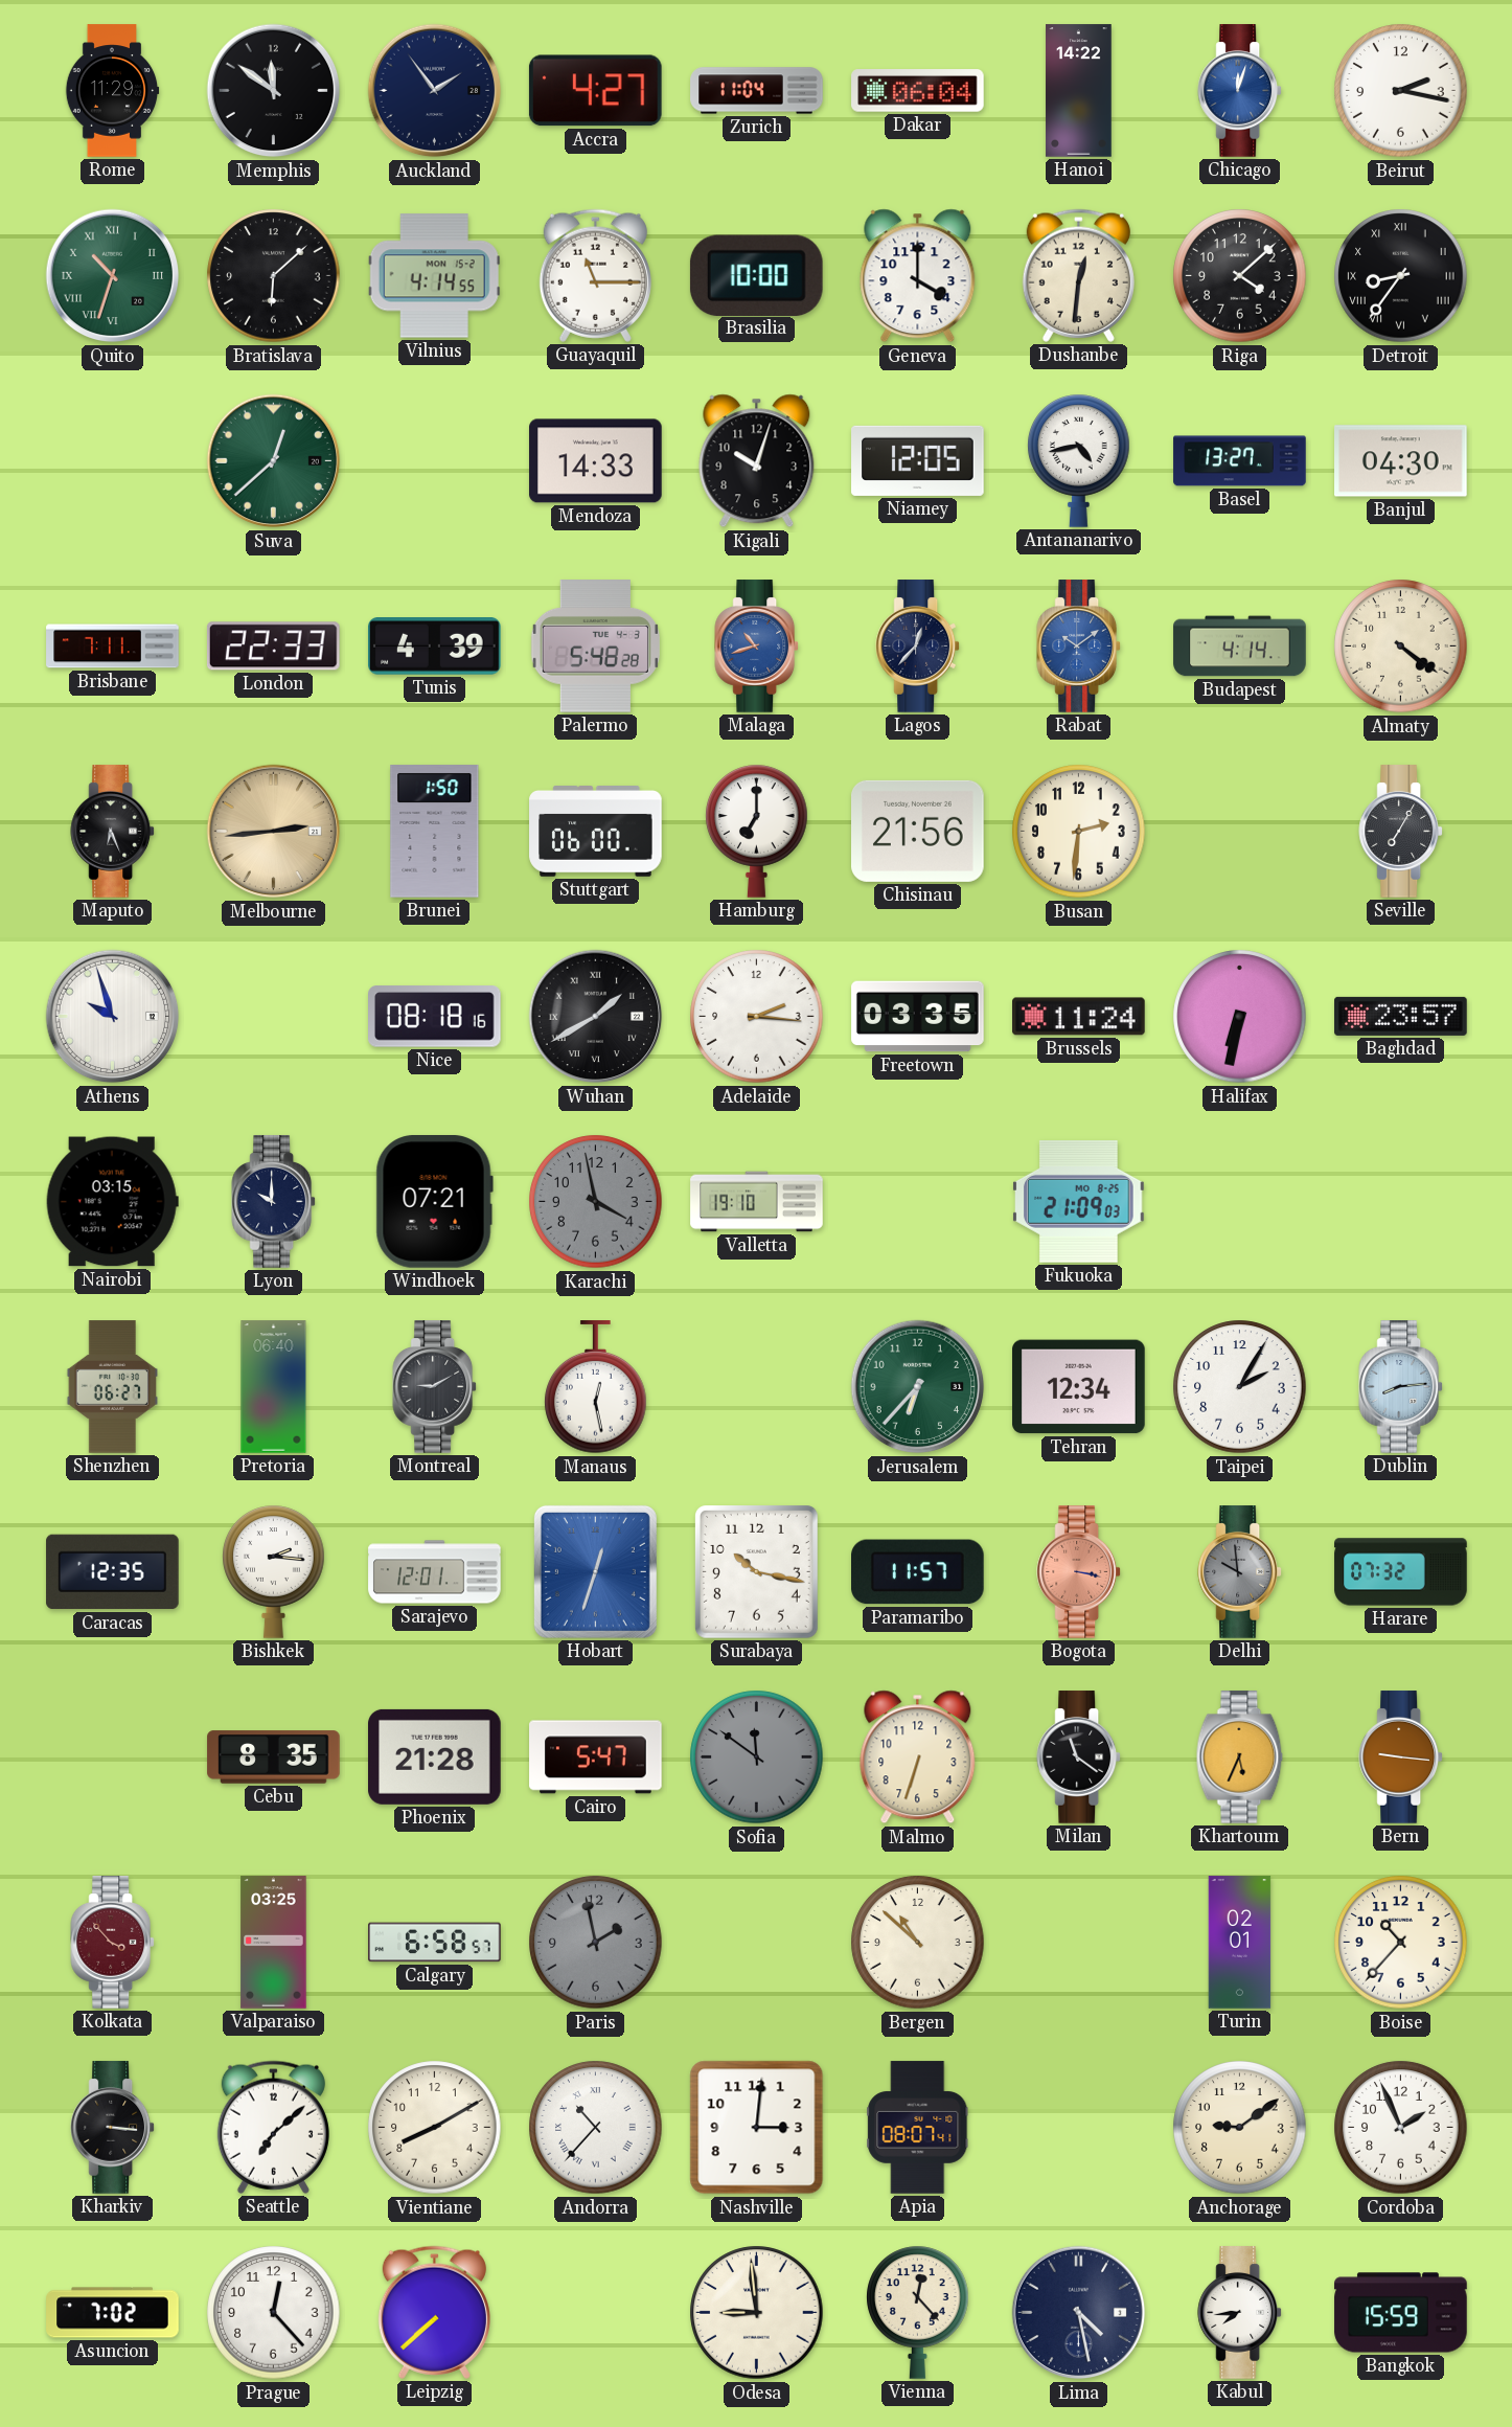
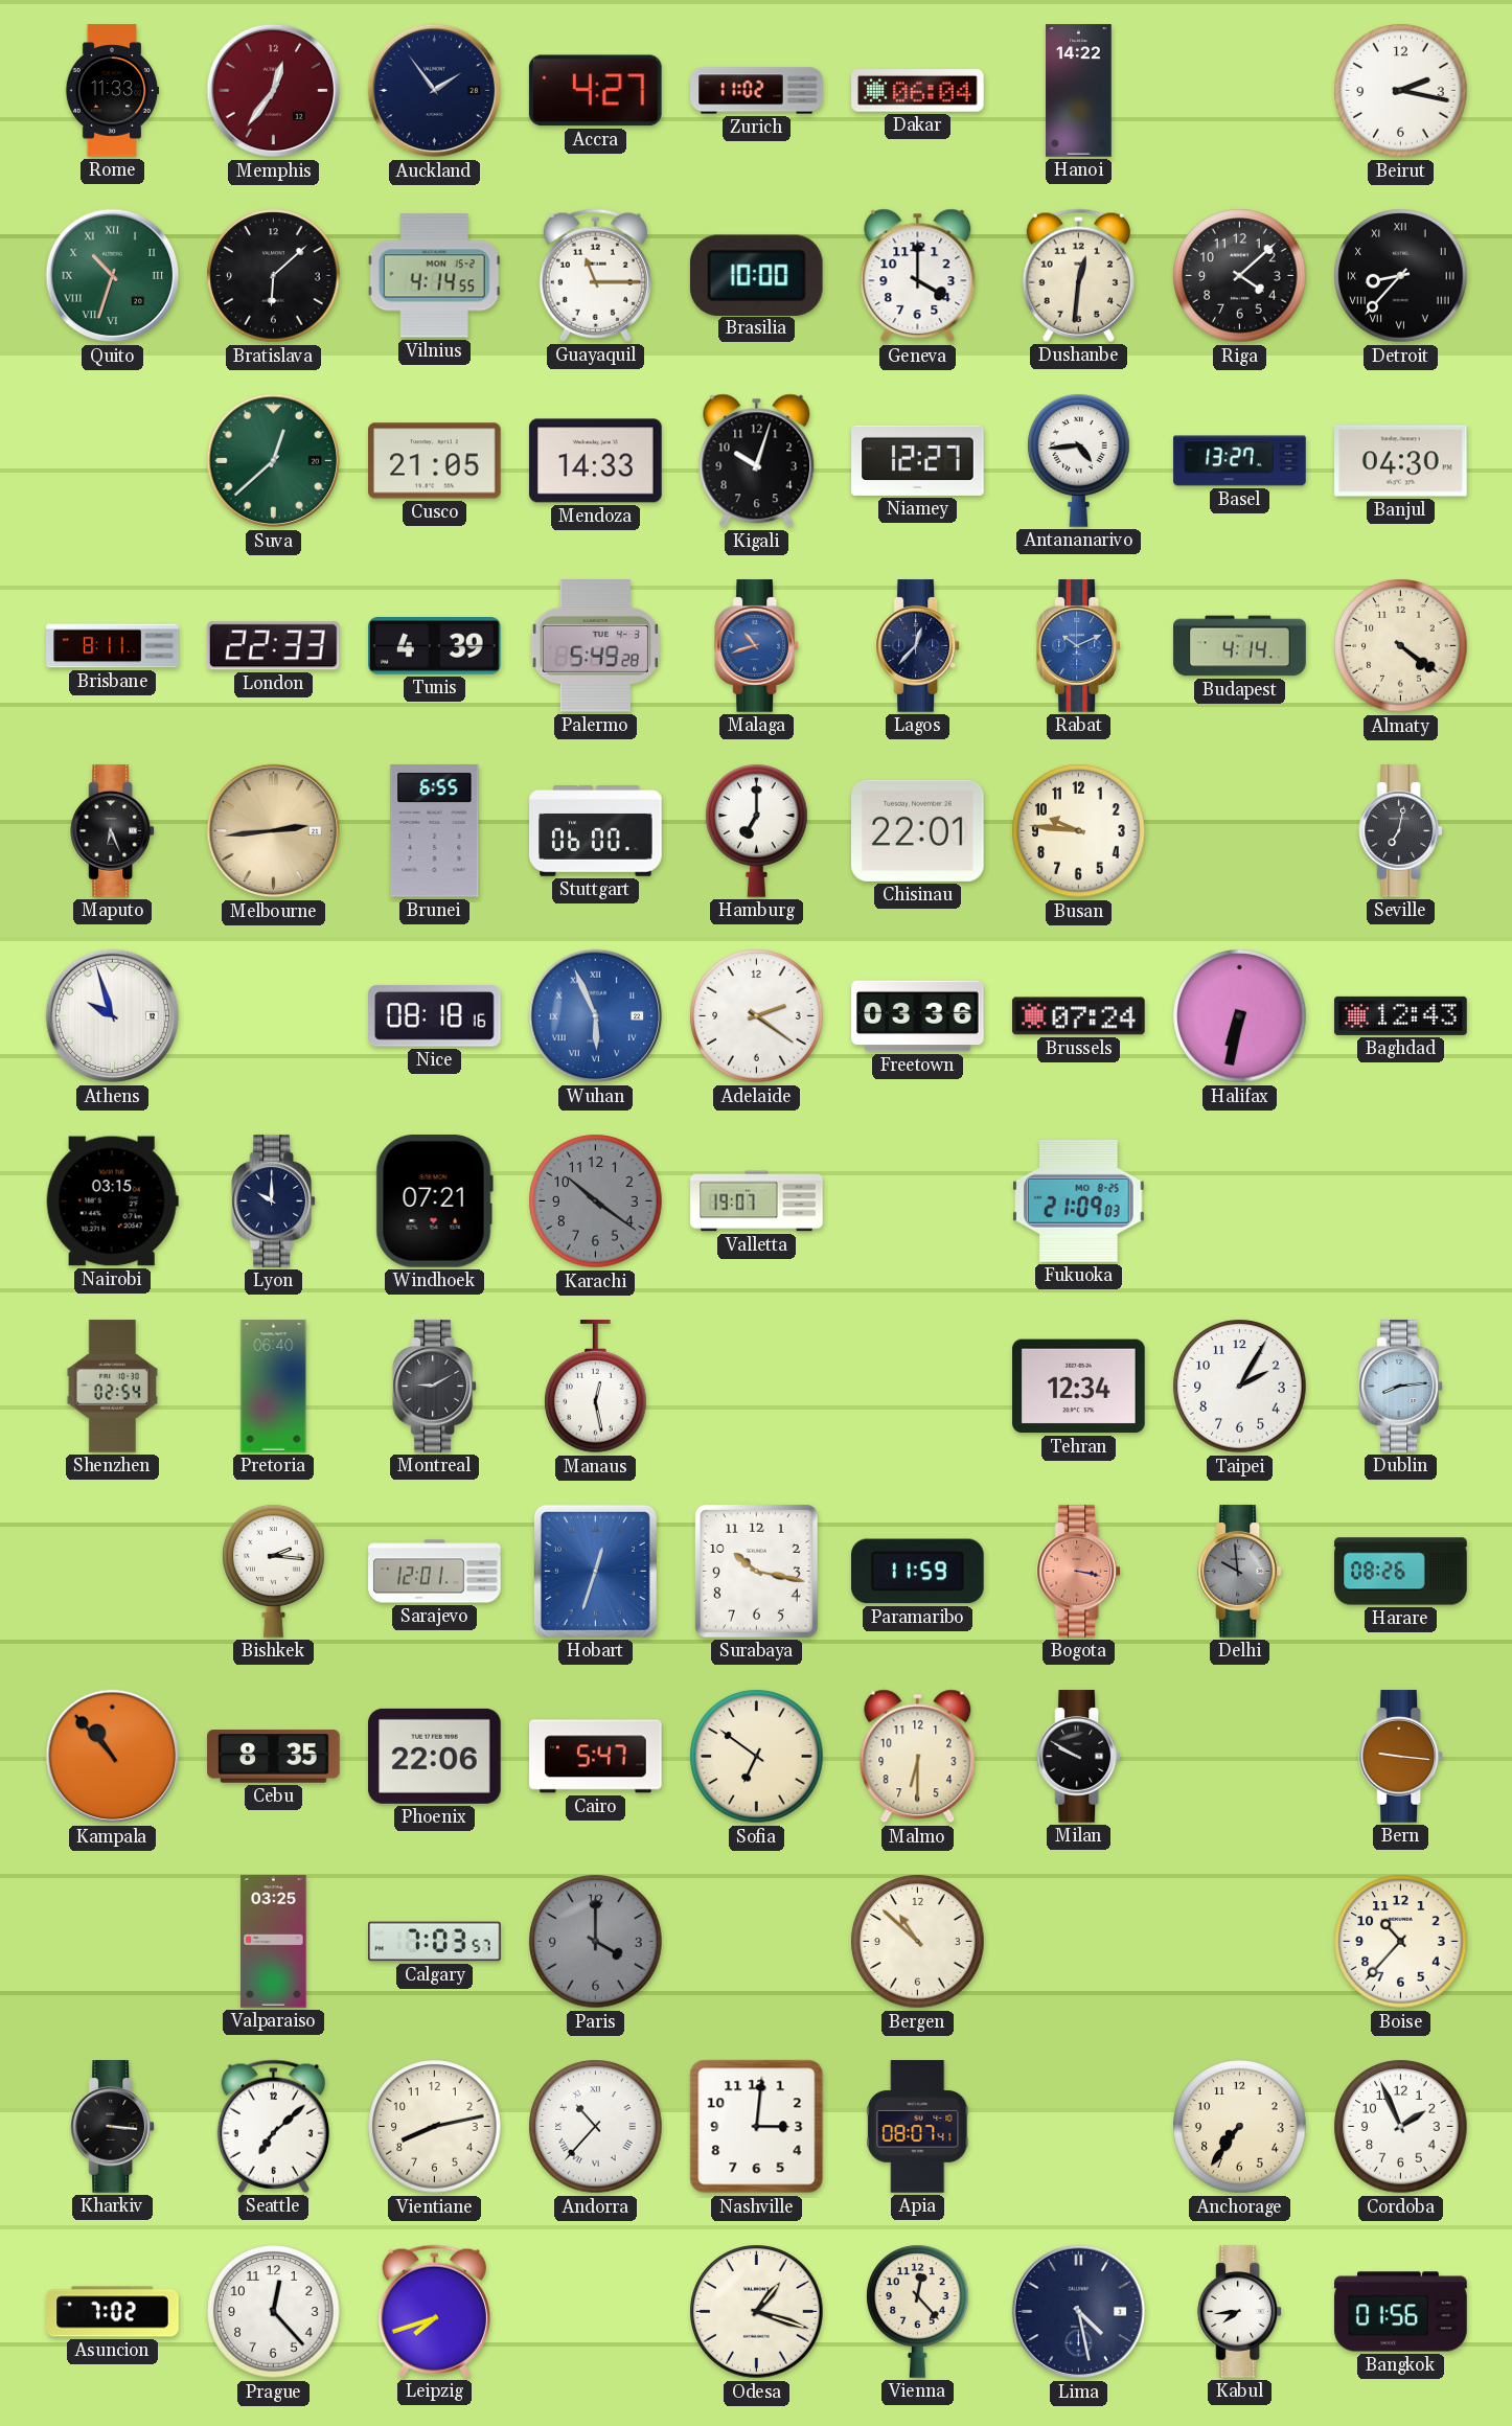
Rome: 11:29 -> 11:33
Memphis: 11:51 -> 12:36
Memphis dial: black -> burgundy
Zurich: 11:04 -> 11:02
Chicago: 12:03 -> none
Detroit: 8:36 -> 8:37
Cusco: none -> 21:05
Niamey: 12:05 -> 12:27
Antananarivo: 4:43 -> 4:44
Brisbane: 7:11 -> 8:11
Palermo: 5:48 -> 5:49
Rabat: 10:09 -> 10:11
Brunei: 1:50 -> 6:55
Chisinau: 21:56 -> 22:01
Busan: 2:31 -> 9:46
Seville: 7:05 -> 7:02
Wuhan: 1:40 -> 5:56
Wuhan dial: black -> blue
Adelaide: 2:16 -> 2:21
Freetown: 03:35 -> 03:36
Brussels: 11:24 -> 07:24
Baghdad: 23:57 -> 12:43
Karachi: 3:58 -> 10:21
Valletta: 19:10 -> 19:07
Shenzhen: 06:27 -> 02:54
Jerusalem: 6:37 -> none
Caracas: 12:35 -> none
Paramaribo: 11:57 -> 11:59
Harare: 07:32 -> 08:26
Kampala: none -> 10:53
Phoenix: 21:28 -> 22:06
Sofia: 11:51 -> 6:51
Sofia dial: grey -> cream
Malmo: 6:33 -> 6:30
Milan: 11:21 -> 9:50
Khartoum: 5:34 -> none
Kolkata: 3:53 -> none
Calgary: 6:58 -> 7:03
Paris: 1:58 -> 4:00
Turin: 02:01 -> none
Vientiane: 8:10 -> 8:13
Anchorage: 9:09 -> 7:36
Leipzig: 7:38 -> 7:42
Odesa: 8:59 -> 1:18
Bangkok: 15:59 -> 01:56
